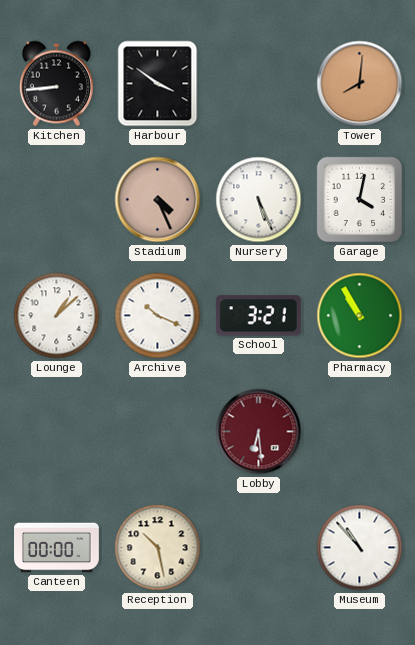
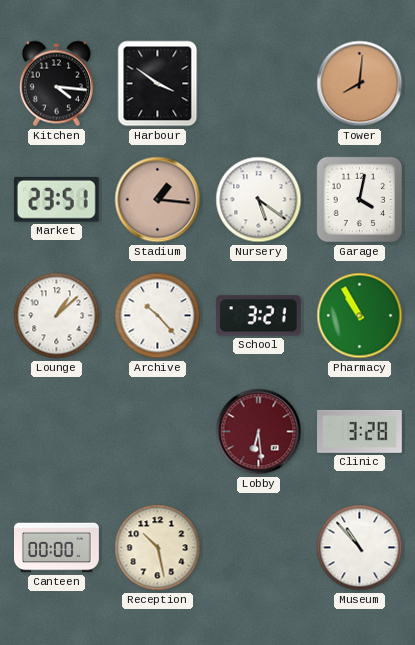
Kitchen: 8:44 -> 4:16
Market: none -> 23:51
Stadium: 4:26 -> 1:16
Nursery: 5:26 -> 5:21
Archive: 10:19 -> 10:23
Clinic: none -> 3:28
